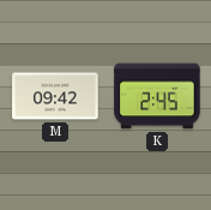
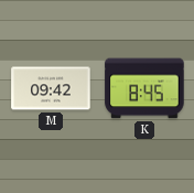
K: 2:45 -> 8:45
